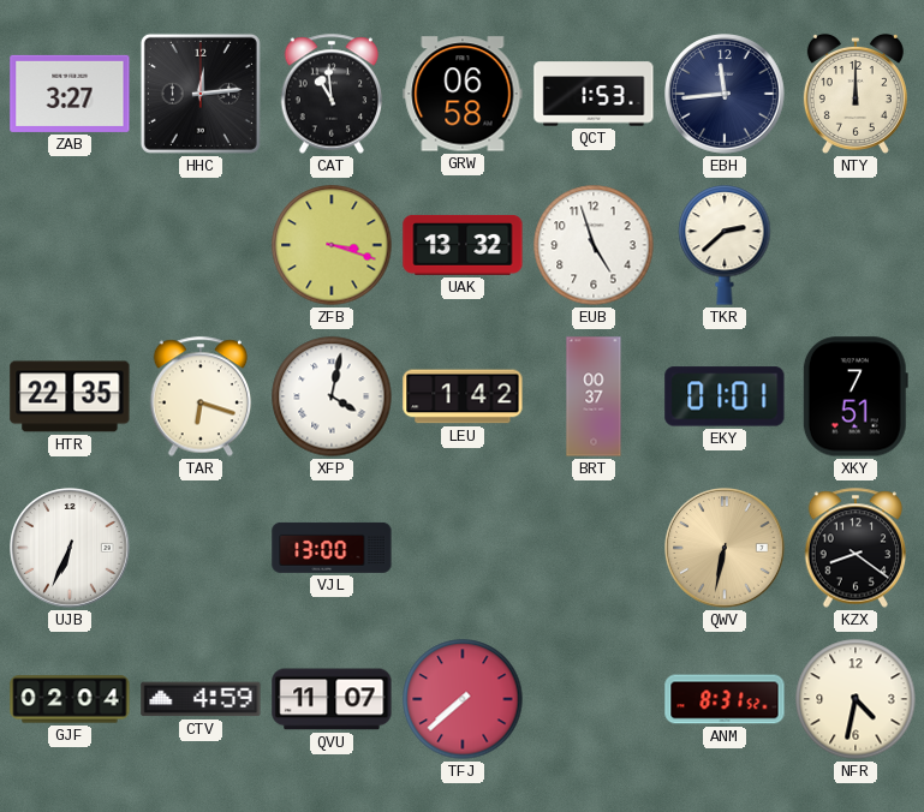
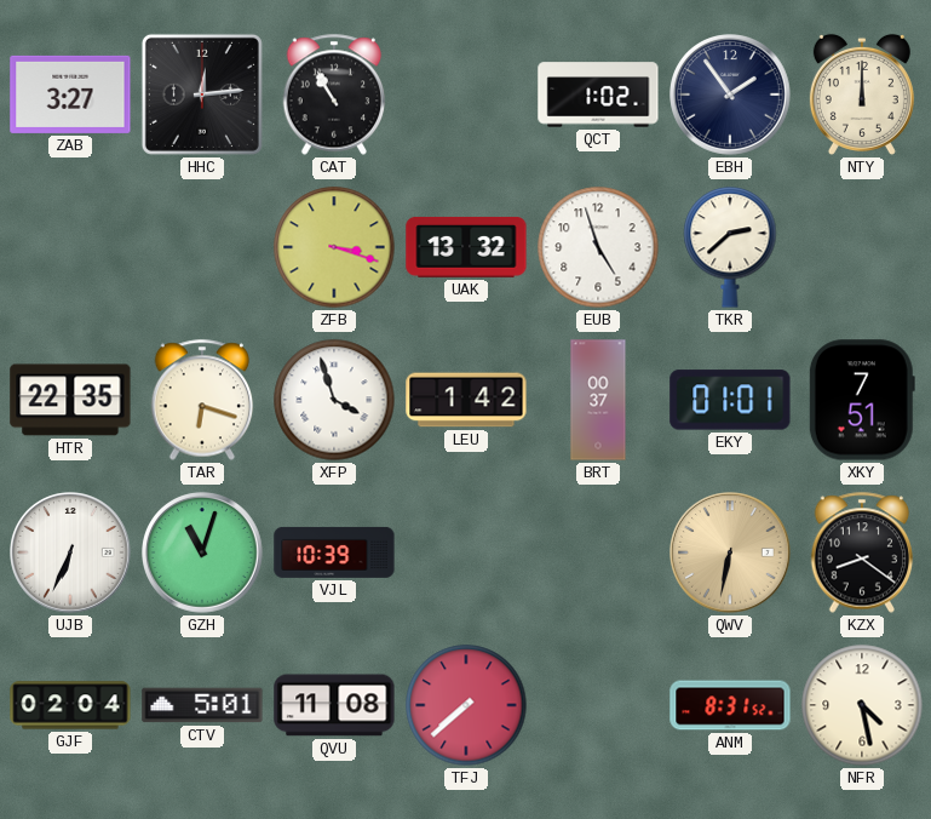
CAT: 10:59 -> 10:55
GRW: 06:58 -> none
QCT: 1:53 -> 1:02
EBH: 11:44 -> 1:54
XFP: 4:02 -> 3:57
GZH: none -> 11:03
VJL: 13:00 -> 10:39
CTV: 4:59 -> 5:01
QVU: 11:07 -> 11:08
NFR: 4:32 -> 4:28
